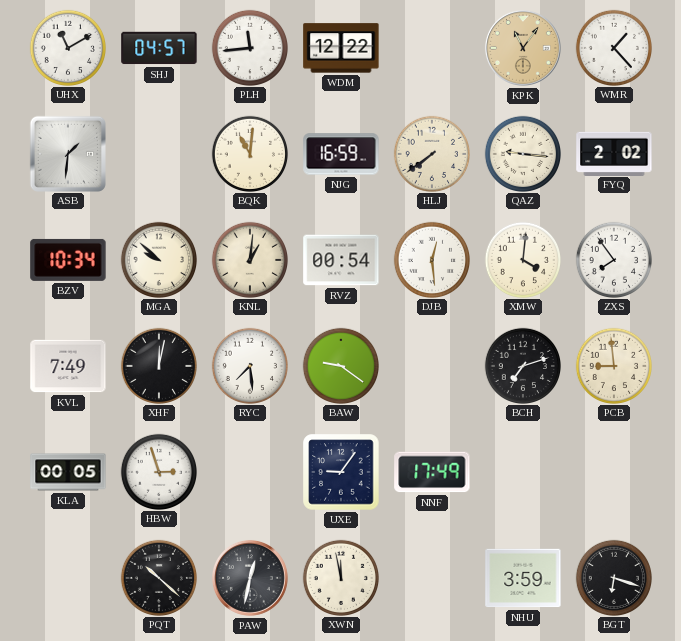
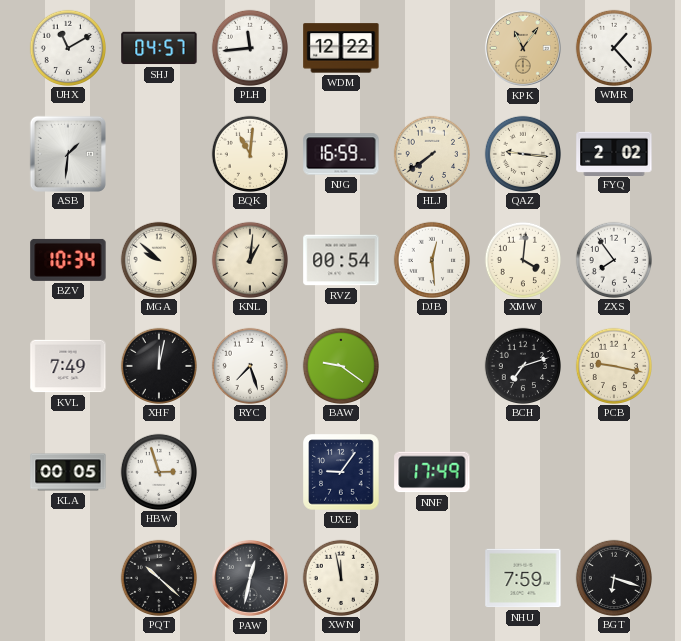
RYC: 7:29 -> 7:27
PCB: 8:59 -> 9:17
NHU: 3:59 -> 7:59
